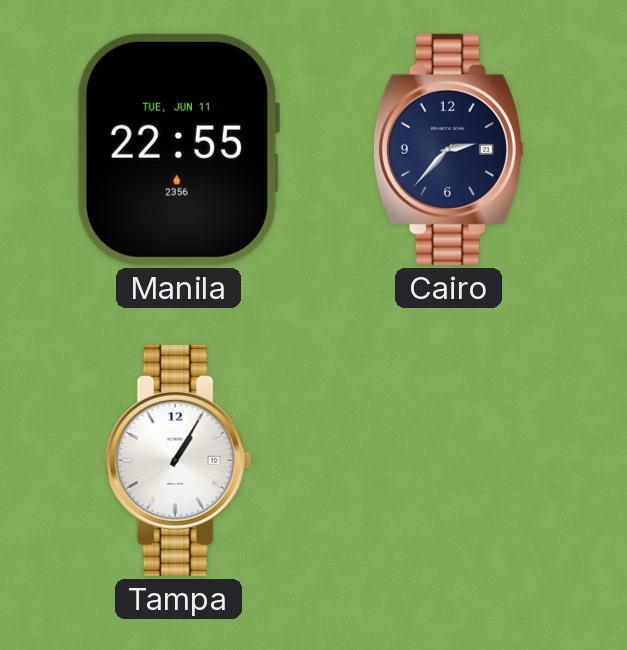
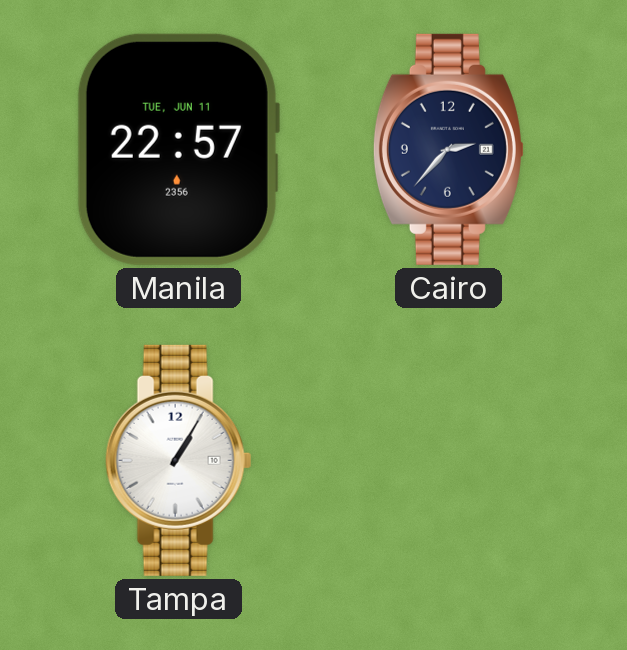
Manila: 22:55 -> 22:57
